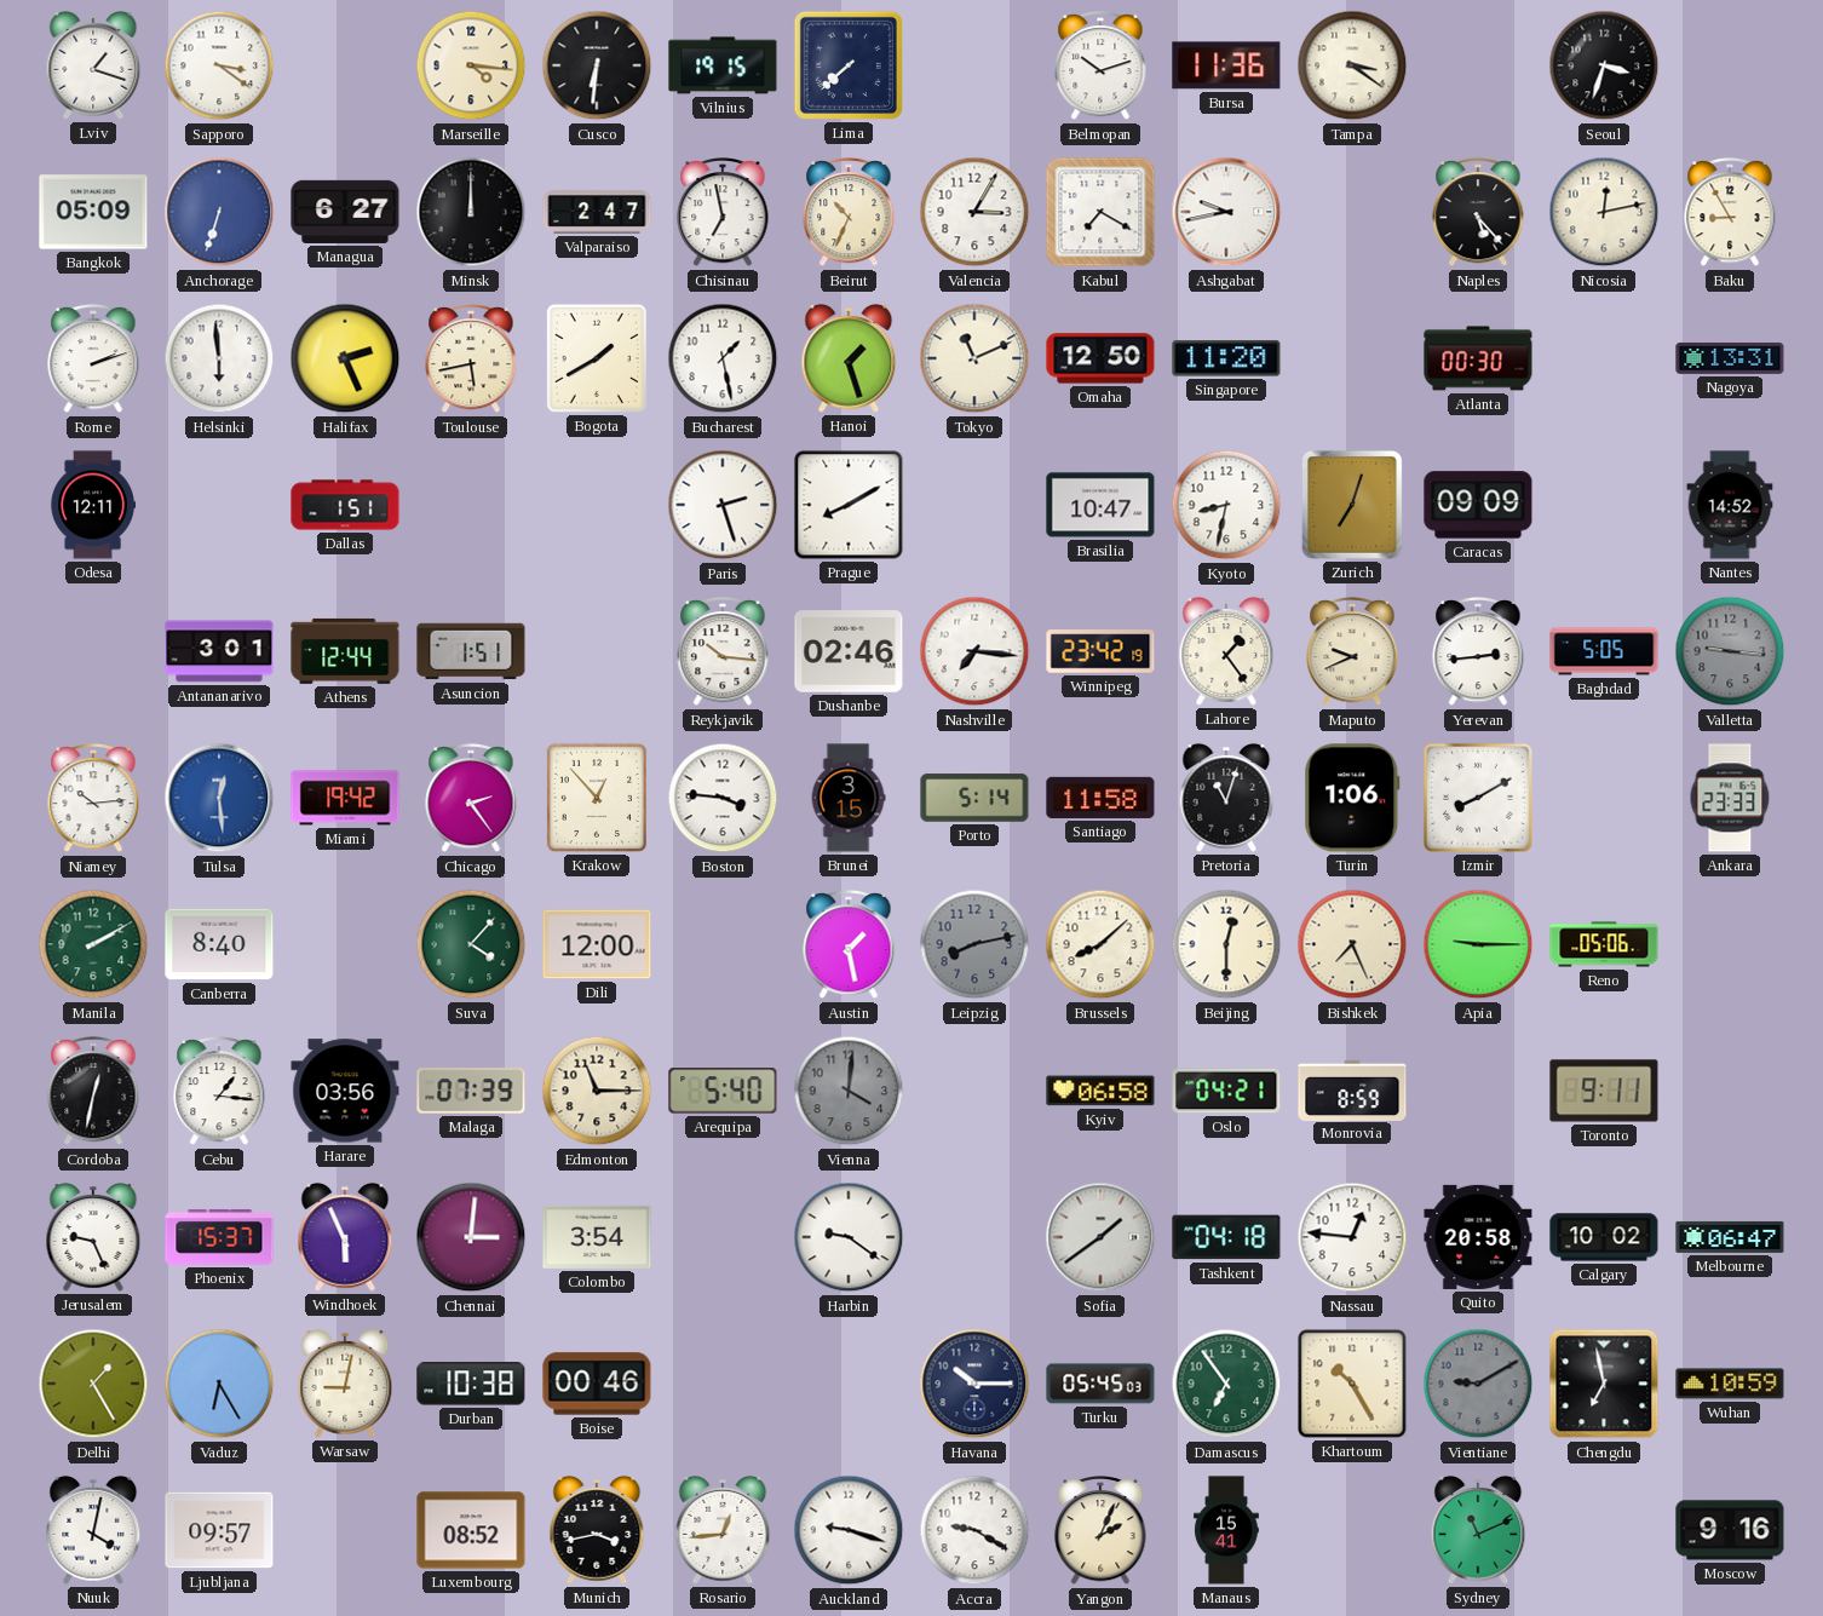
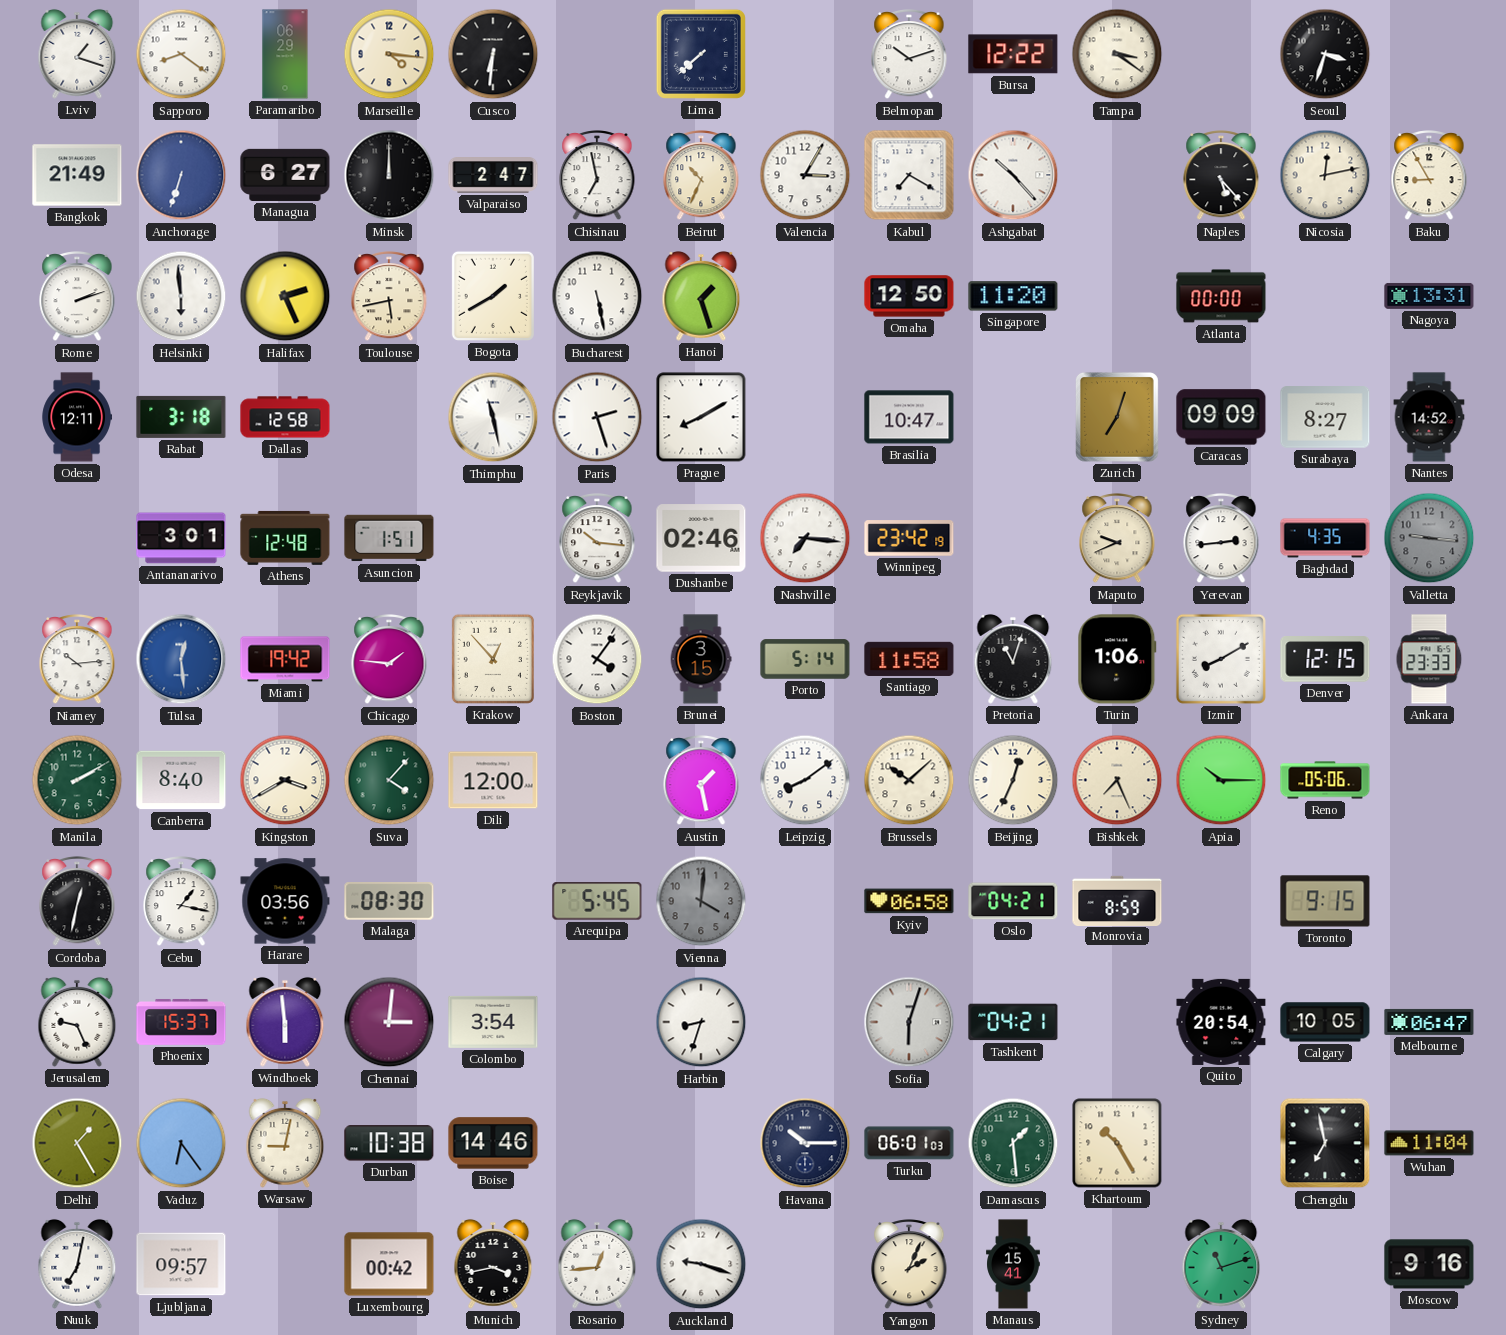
Sapporo: 3:21 -> 8:21
Paramaribo: none -> 06:29
Vilnius: 19:15 -> none
Bursa: 11:36 -> 12:22
Bangkok: 05:09 -> 21:49
Ashgabat: 9:43 -> 10:23
Bucharest: 1:28 -> 5:28
Tokyo: 11:11 -> none
Atlanta: 00:30 -> 00:00
Rabat: none -> 3:18
Dallas: 1:51 -> 12:58
Thimphu: none -> 11:28
Kyoto: 8:32 -> none
Surabaya: none -> 8:27
Athens: 12:44 -> 12:48
Lahore: 1:24 -> none
Baghdad: 5:05 -> 4:35
Chicago: 2:24 -> 1:46
Boston: 3:46 -> 4:06
Denver: none -> 12:15
Kingston: none -> 3:40
Leipzig: 8:13 -> 8:09
Leipzig dial: grey -> white
Brussels: 8:08 -> 10:08
Beijing: 12:30 -> 12:34
Apia: 9:15 -> 10:15
Cebu: 1:16 -> 1:17
Malaga: 07:39 -> 08:30
Edmonton: 11:15 -> none
Arequipa: 5:40 -> 5:45
Toronto: 9:11 -> 9:15
Windhoek: 5:56 -> 5:59
Harbin: 9:21 -> 8:33
Sofia: 1:39 -> 6:03
Tashkent: 04:18 -> 04:21
Nassau: 12:46 -> none
Quito: 20:58 -> 20:54
Calgary: 10:02 -> 10:05
Vaduz: 6:25 -> 6:24
Boise: 00:46 -> 14:46
Turku: 05:45 -> 06:01
Damascus: 6:54 -> 1:29
Vientiane: 9:10 -> none
Wuhan: 10:59 -> 11:04
Nuuk: 4:02 -> 7:02
Luxembourg: 08:52 -> 00:42
Accra: 9:20 -> none
Sydney: 11:11 -> 11:12
